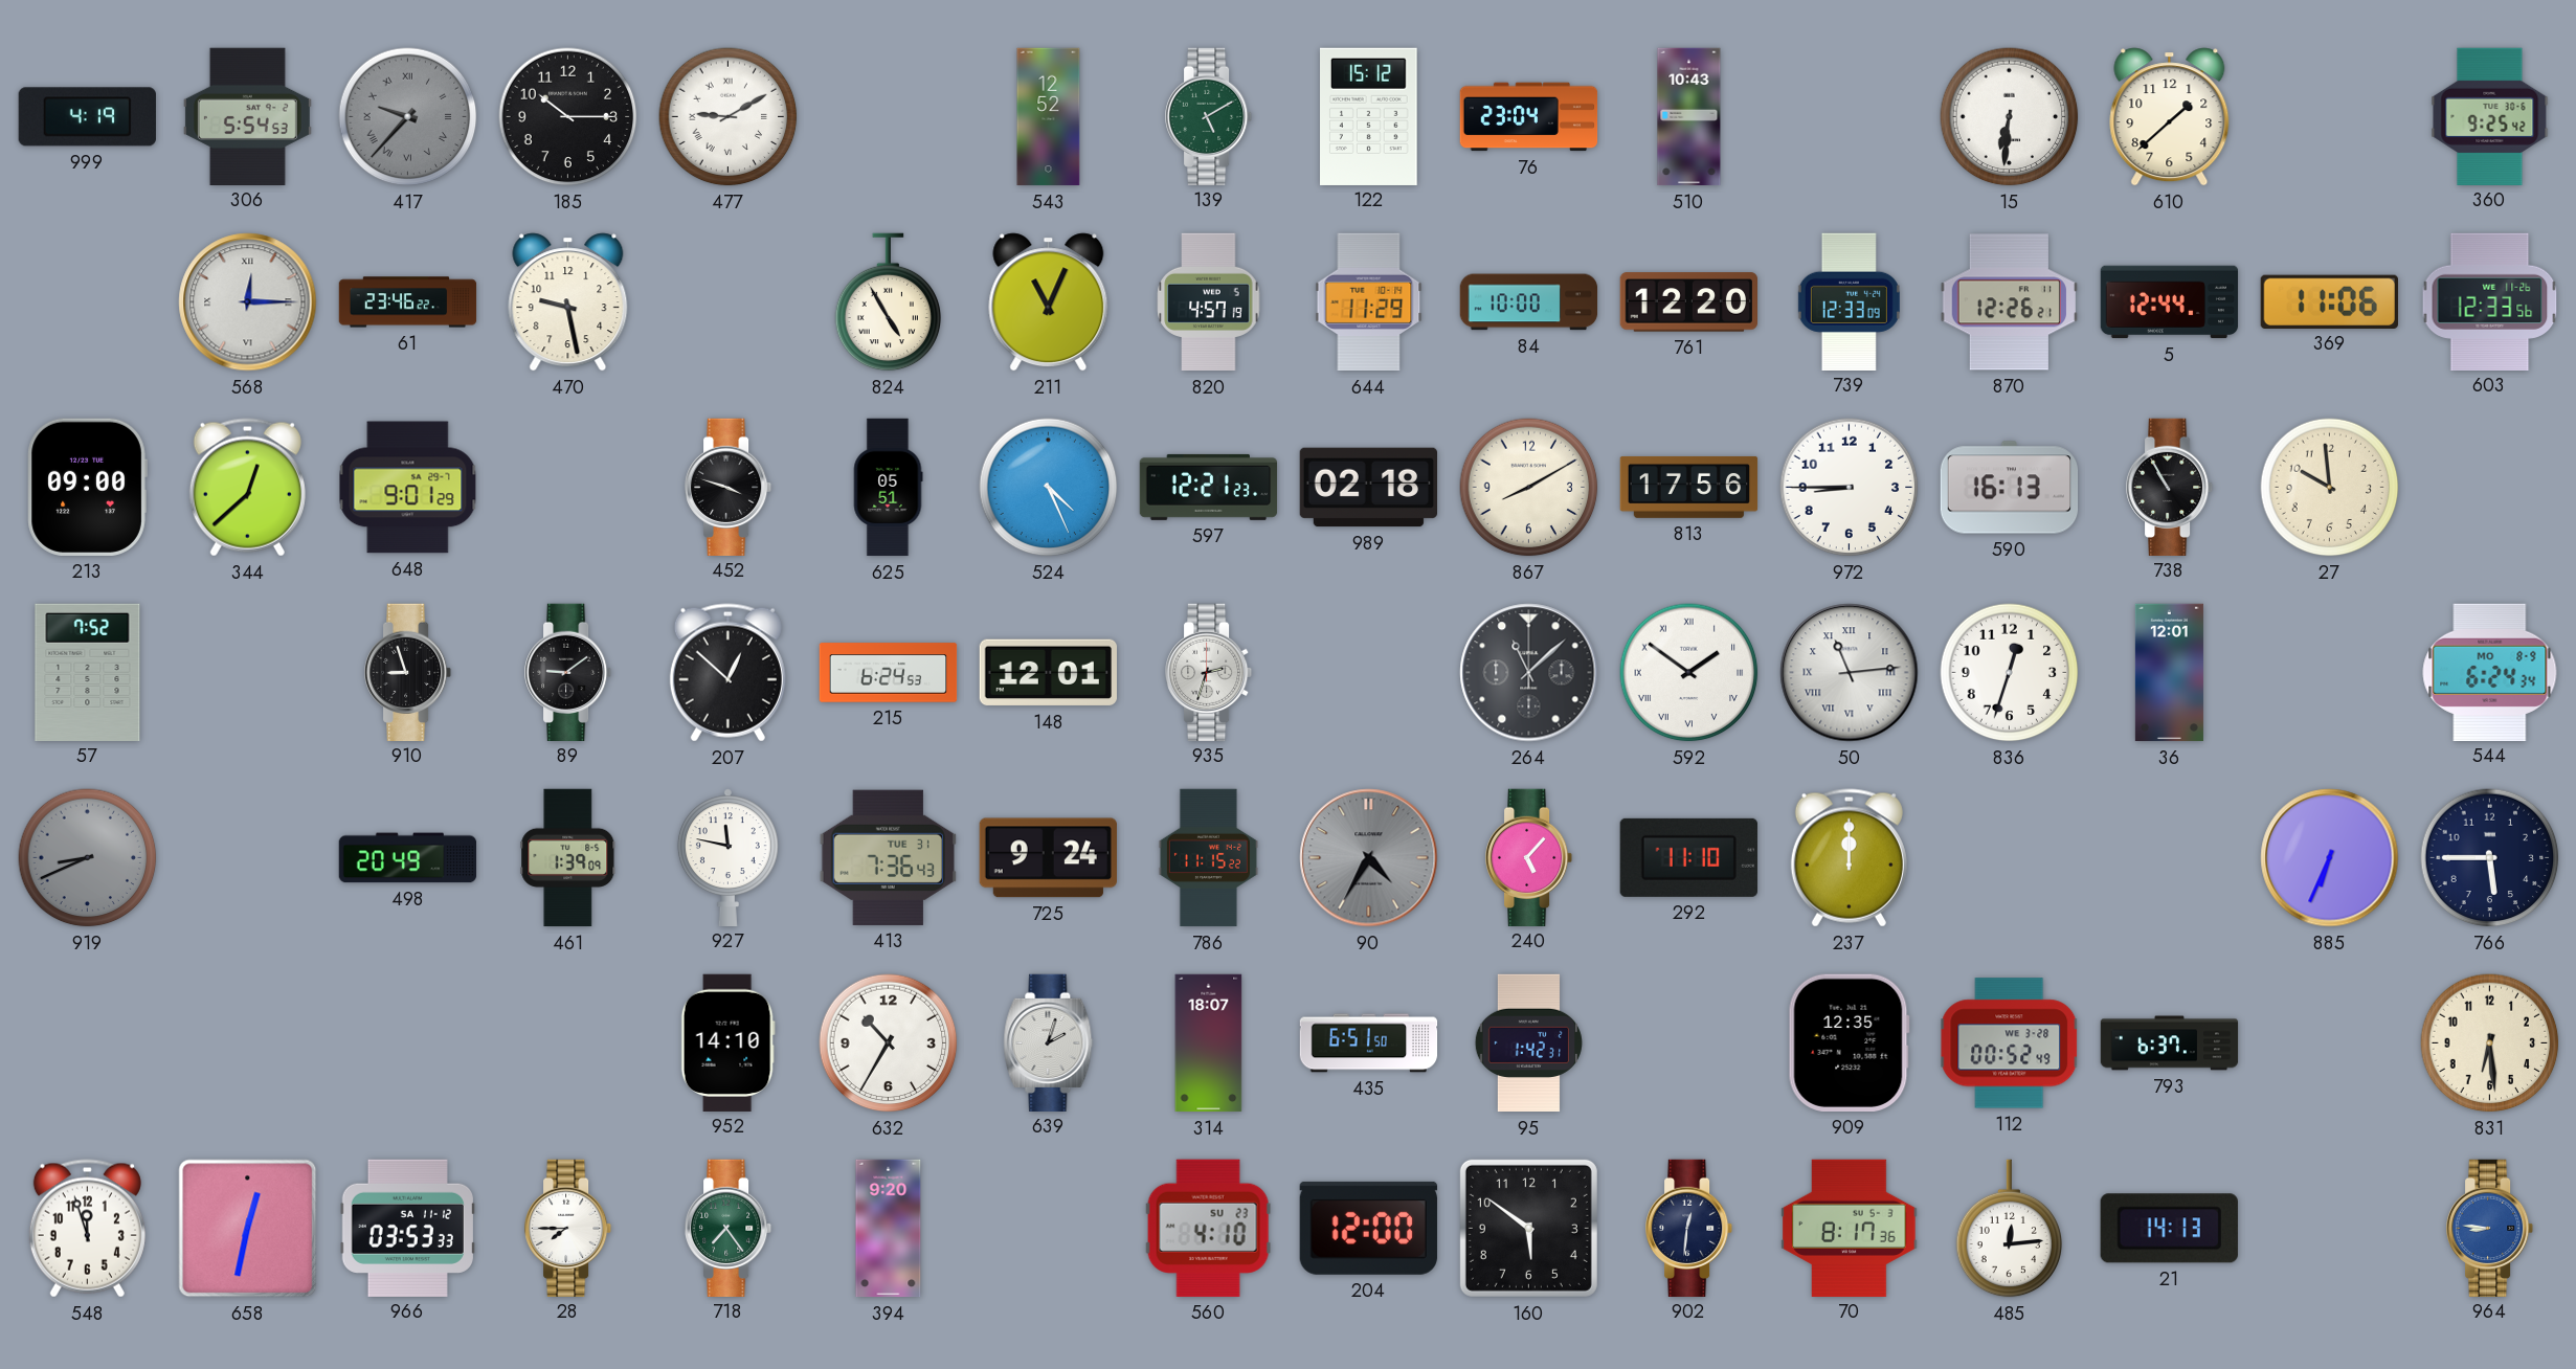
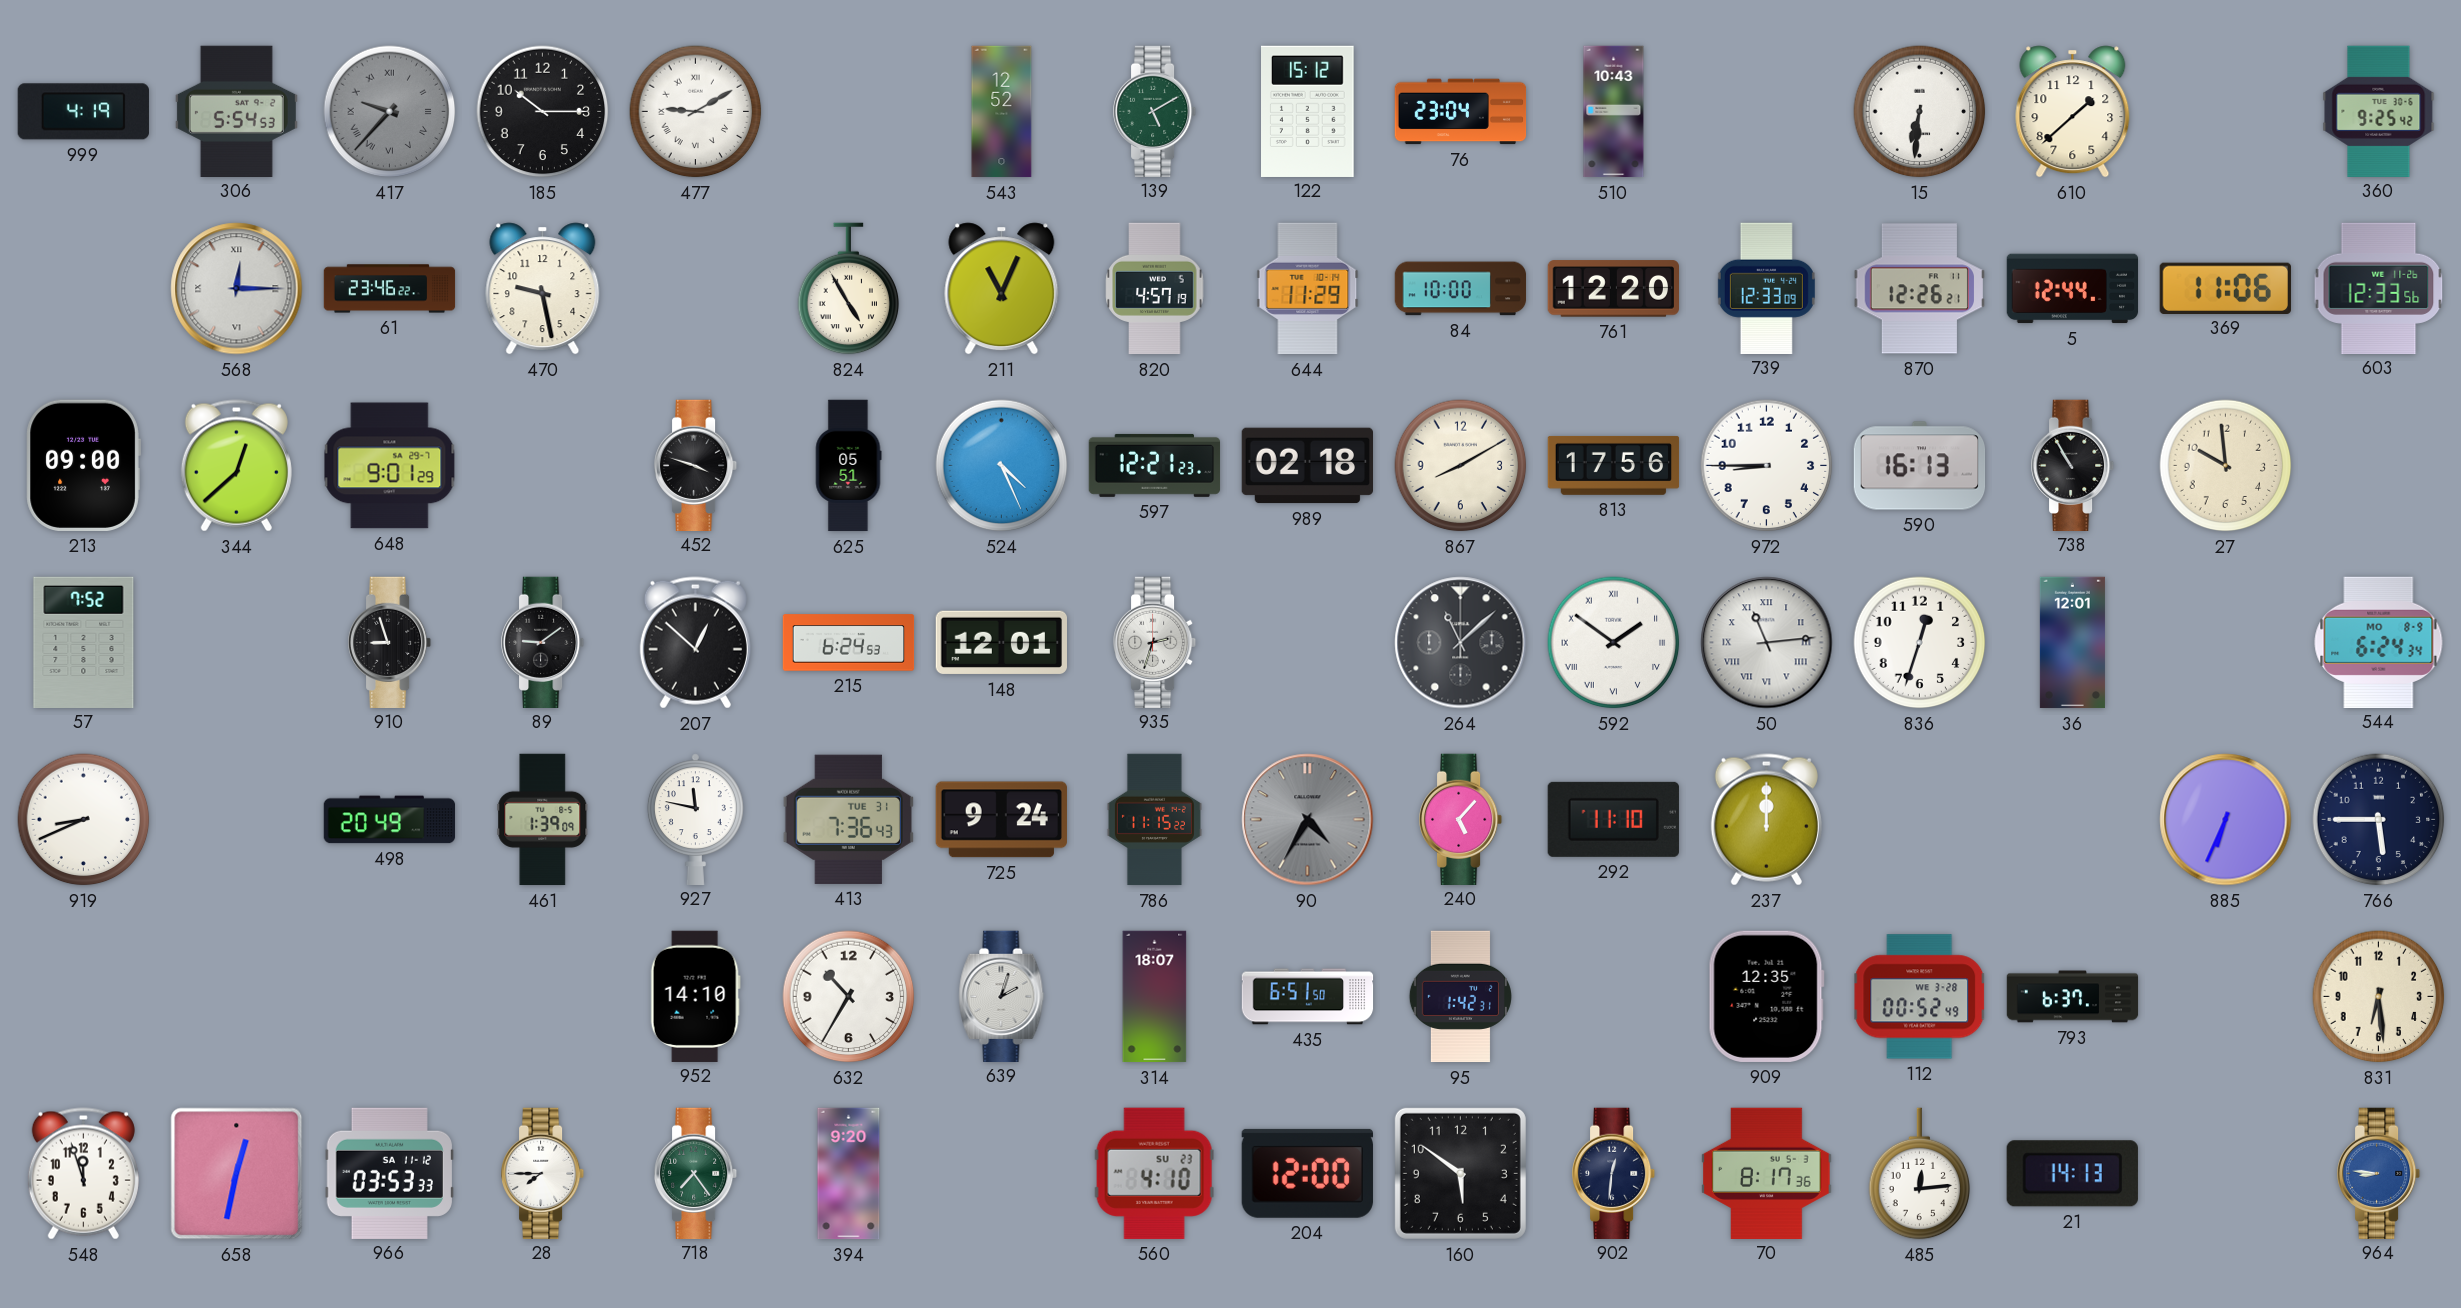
919 dial: grey -> white
